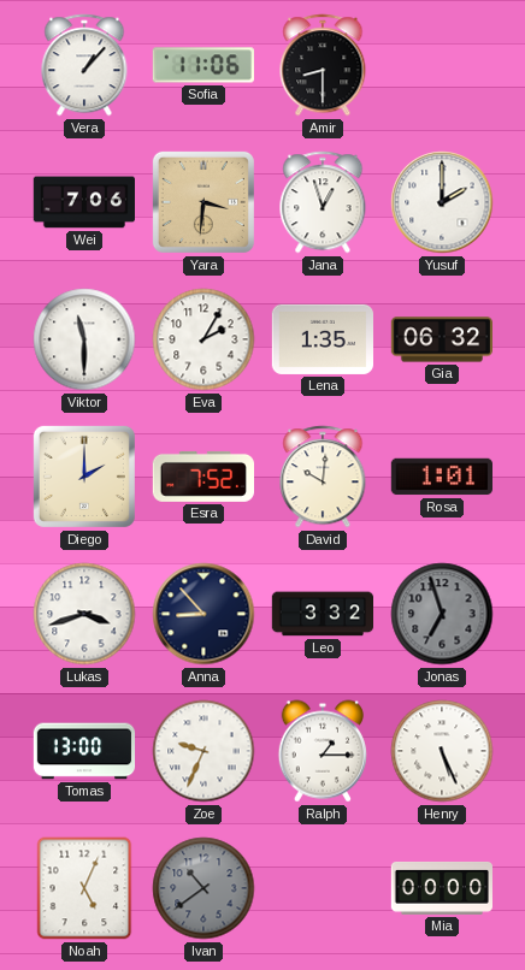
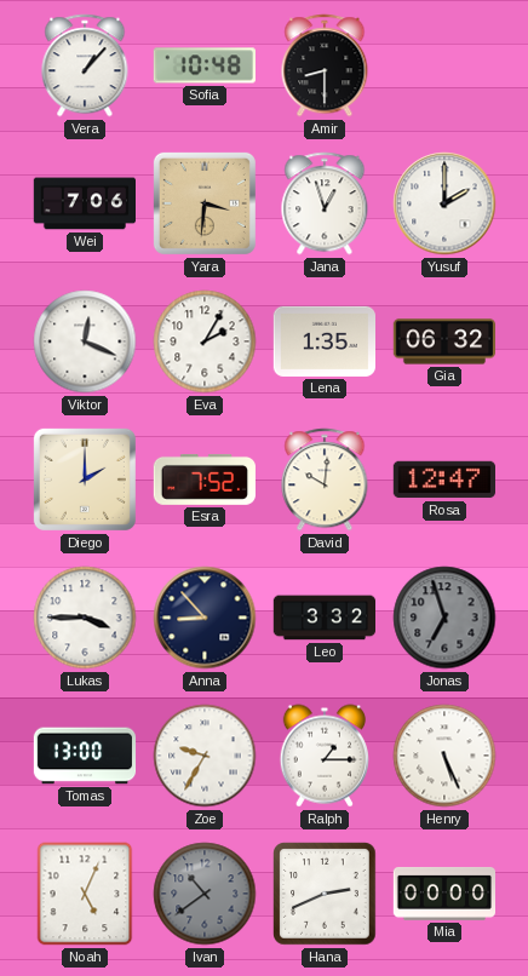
Sofia: 11:06 -> 10:48
Viktor: 11:30 -> 12:19
Rosa: 1:01 -> 12:47
Lukas: 3:42 -> 3:45
Zoe: 9:34 -> 9:35
Hana: none -> 2:41
